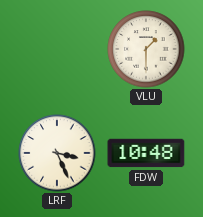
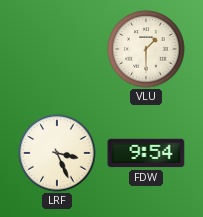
FDW: 10:48 -> 9:54
